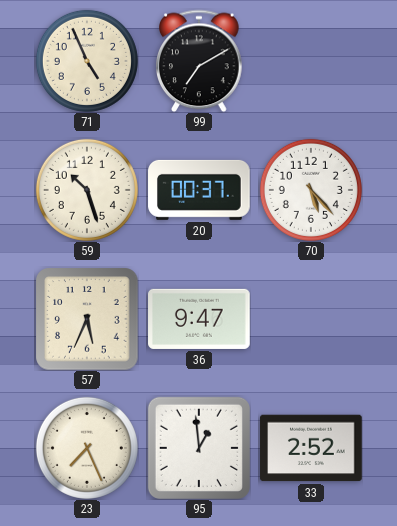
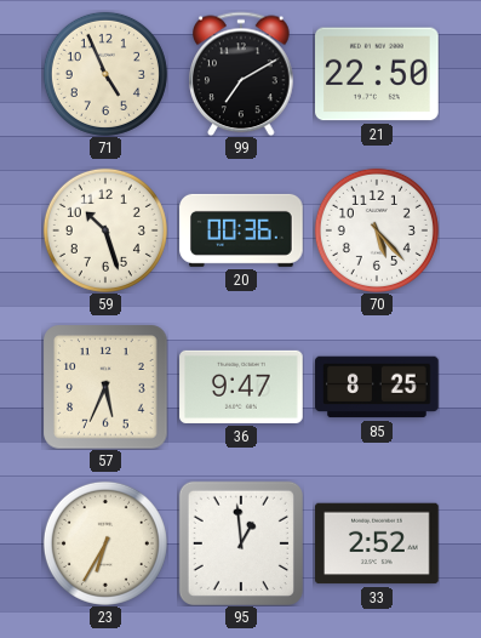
21: none -> 22:50
20: 00:37 -> 00:36
85: none -> 8:25
23: 7:26 -> 6:35
